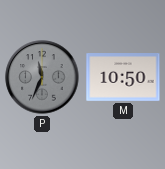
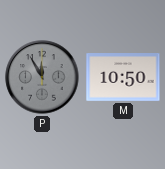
P: 11:34 -> 11:55
